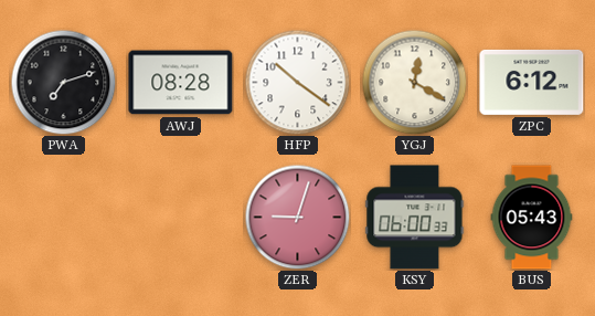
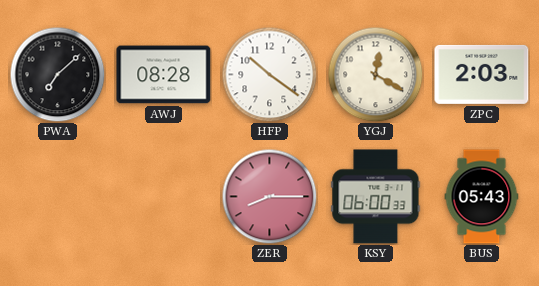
PWA: 7:12 -> 7:08
ZPC: 6:12 -> 2:03
ZER: 9:03 -> 8:15
